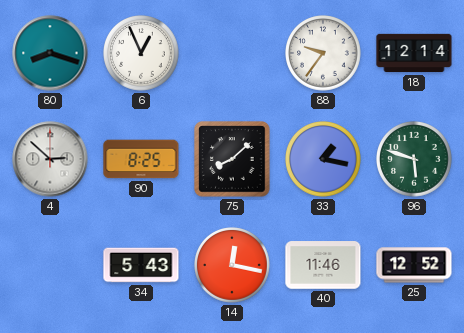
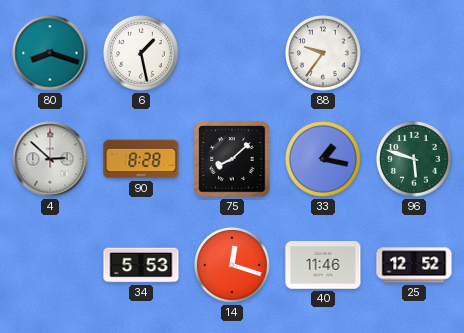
6: 12:56 -> 1:28
18: 12:14 -> none
90: 8:25 -> 8:28
34: 5:43 -> 5:53
14: 12:17 -> 12:18
